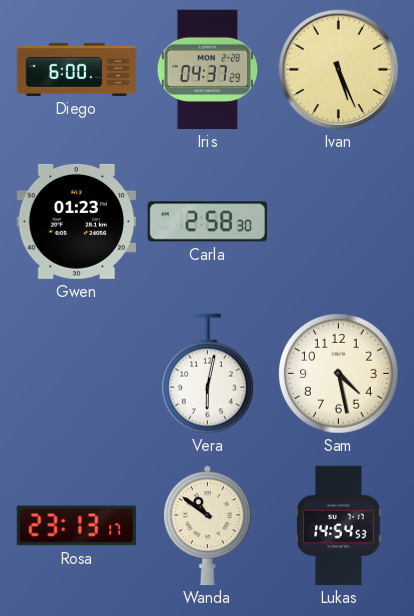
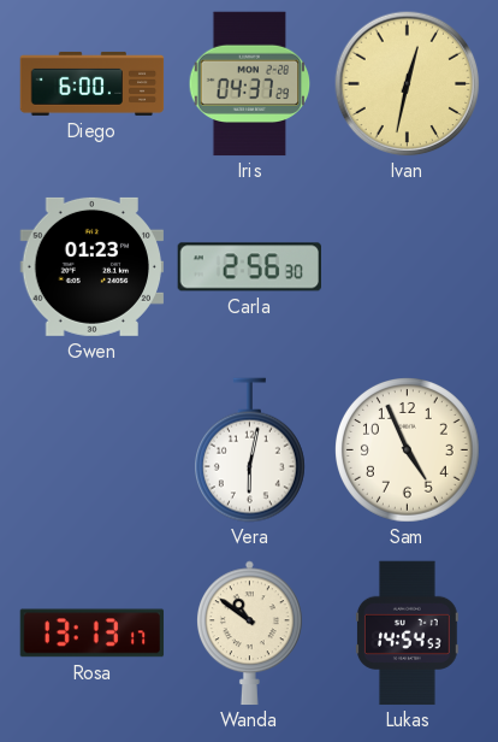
Ivan: 5:26 -> 12:32
Carla: 2:58 -> 2:56
Sam: 4:28 -> 4:56
Rosa: 23:13 -> 13:13
